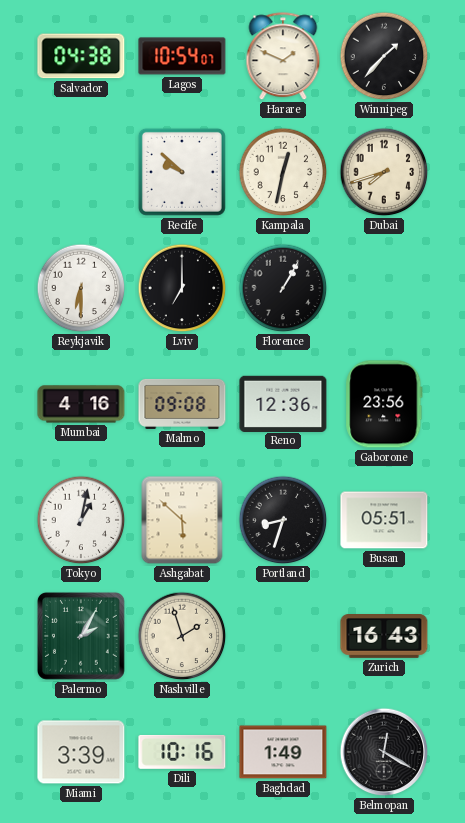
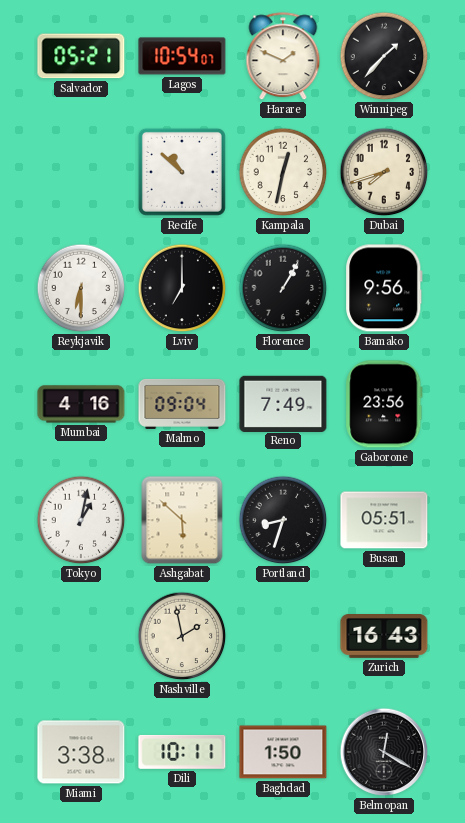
Salvador: 04:38 -> 05:21
Recife: 9:52 -> 10:52
Bamako: none -> 9:56
Malmo: 09:08 -> 09:04
Reno: 12:36 -> 7:49
Palermo: 2:05 -> none
Nashville: 1:57 -> 1:58
Miami: 3:39 -> 3:38
Dili: 10:16 -> 10:11
Baghdad: 1:49 -> 1:50
